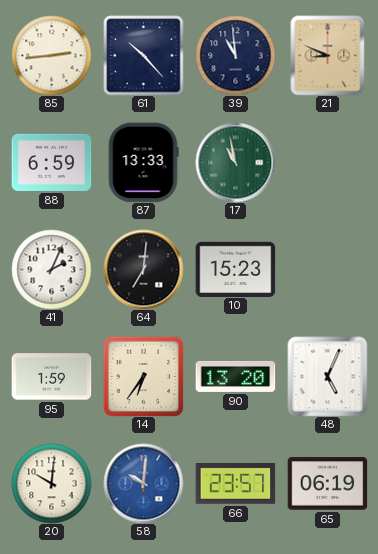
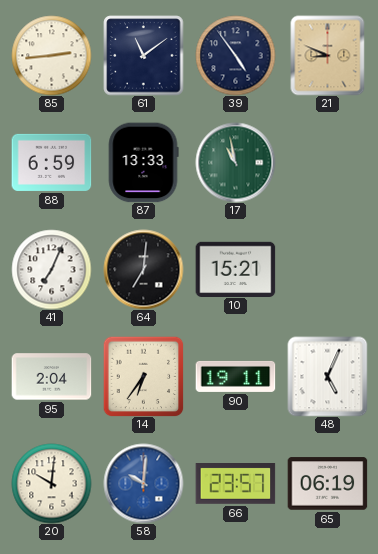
61: 10:23 -> 11:09
39: 10:59 -> 4:54
41: 2:04 -> 7:04
10: 15:23 -> 15:21
95: 1:59 -> 2:04
90: 13:20 -> 19:11
